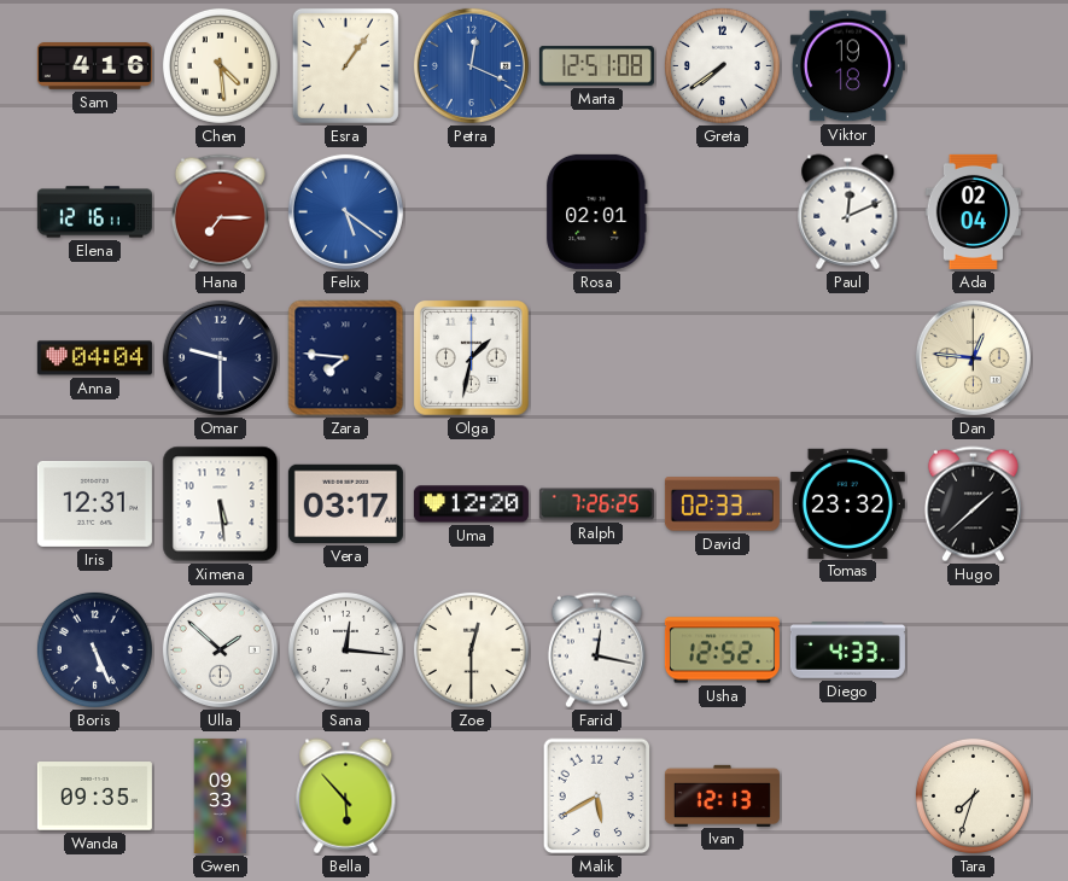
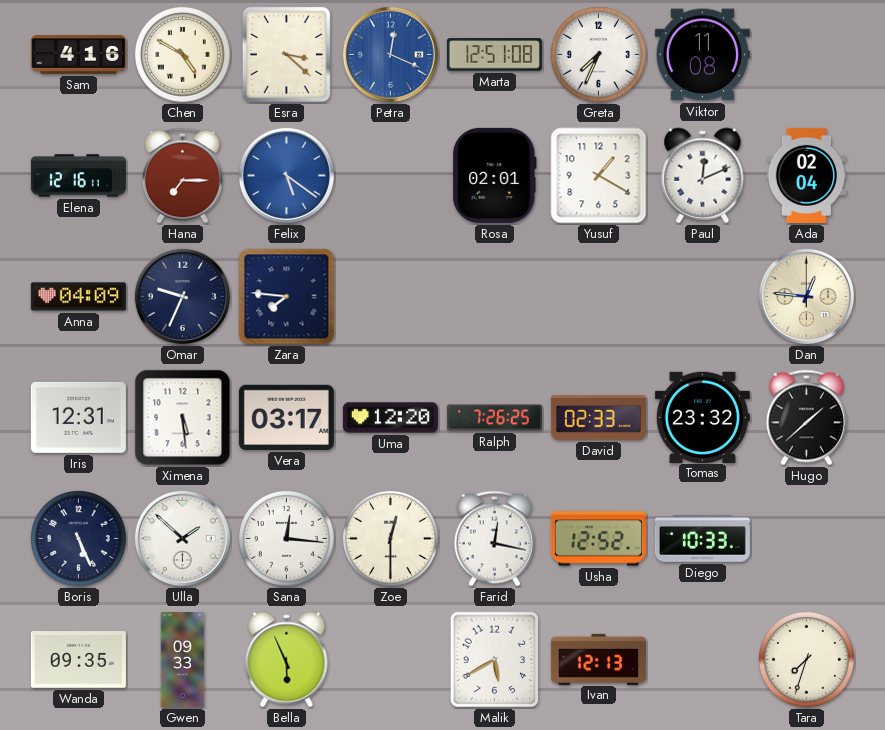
Chen: 4:29 -> 4:50
Esra: 1:06 -> 3:22
Greta: 7:39 -> 7:34
Viktor: 19:18 -> 11:08
Yusuf: none -> 1:20
Anna: 04:04 -> 04:09
Omar: 9:30 -> 9:34
Olga: 1:32 -> none
Diego: 4:33 -> 10:33
Bella: 5:53 -> 5:56
